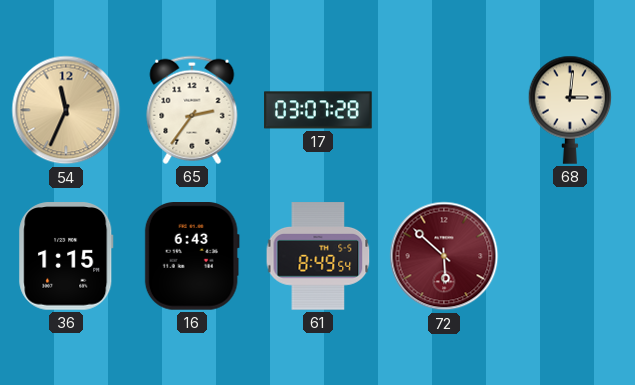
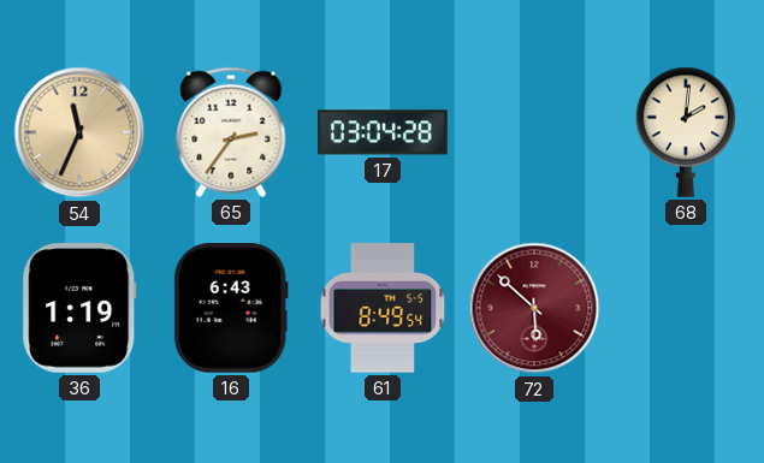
17: 03:07 -> 03:04
68: 3:01 -> 2:01
36: 1:15 -> 1:19
